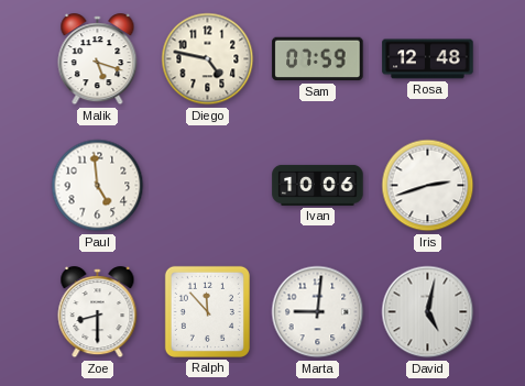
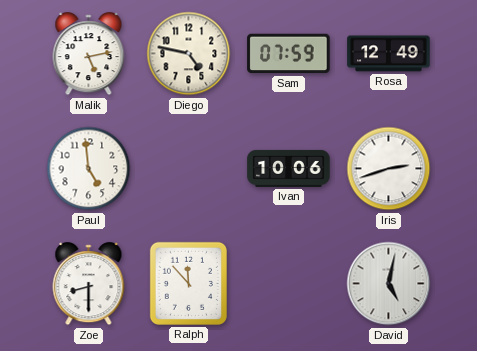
Malik: 5:18 -> 5:13
Rosa: 12:48 -> 12:49
Marta: 9:01 -> none
